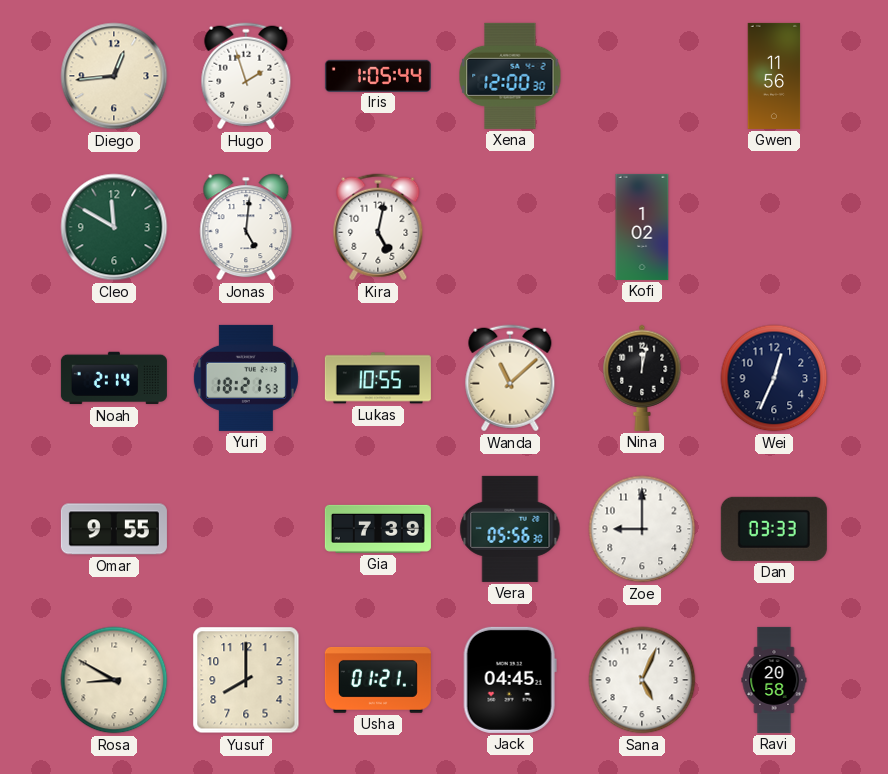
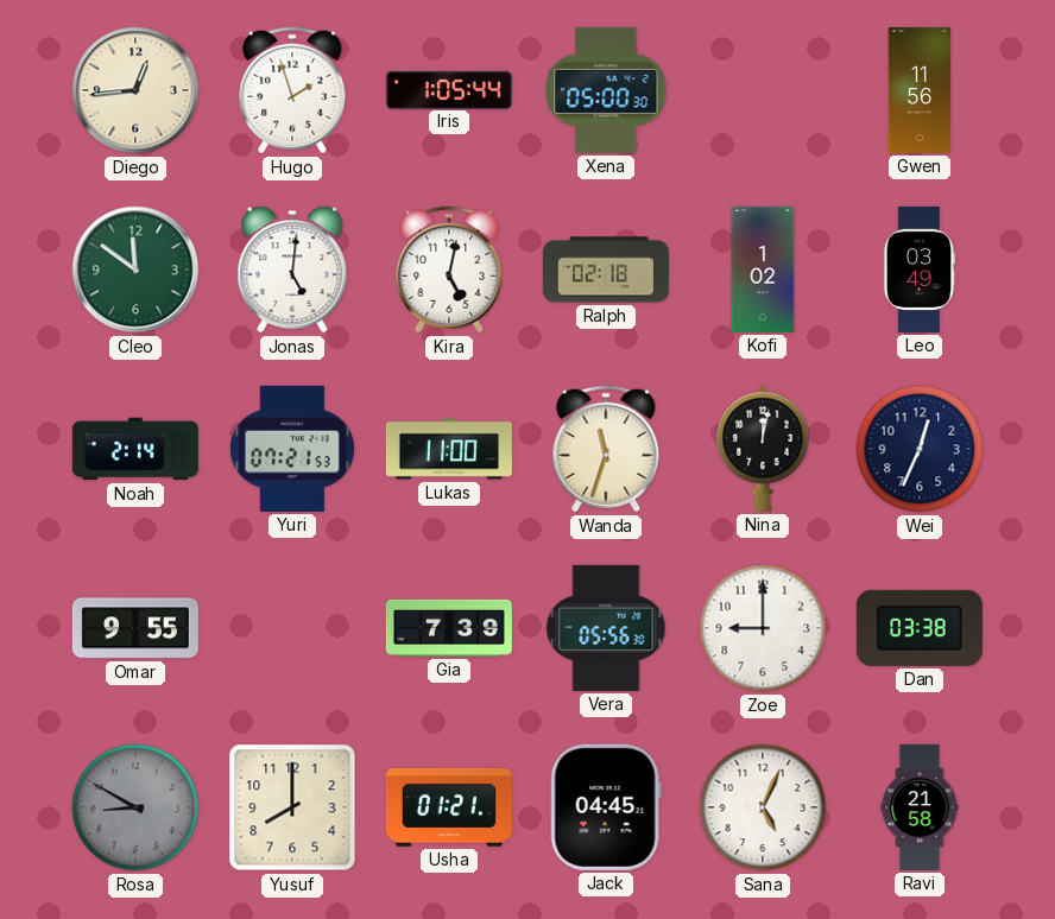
Xena: 12:00 -> 05:00
Cleo: 11:50 -> 11:51
Ralph: none -> 02:18
Leo: none -> 03:49
Yuri: 18:21 -> 07:21
Lukas: 10:55 -> 11:00
Wanda: 11:08 -> 11:33
Dan: 03:33 -> 03:38
Rosa dial: cream -> grey
Ravi: 20:58 -> 21:58
